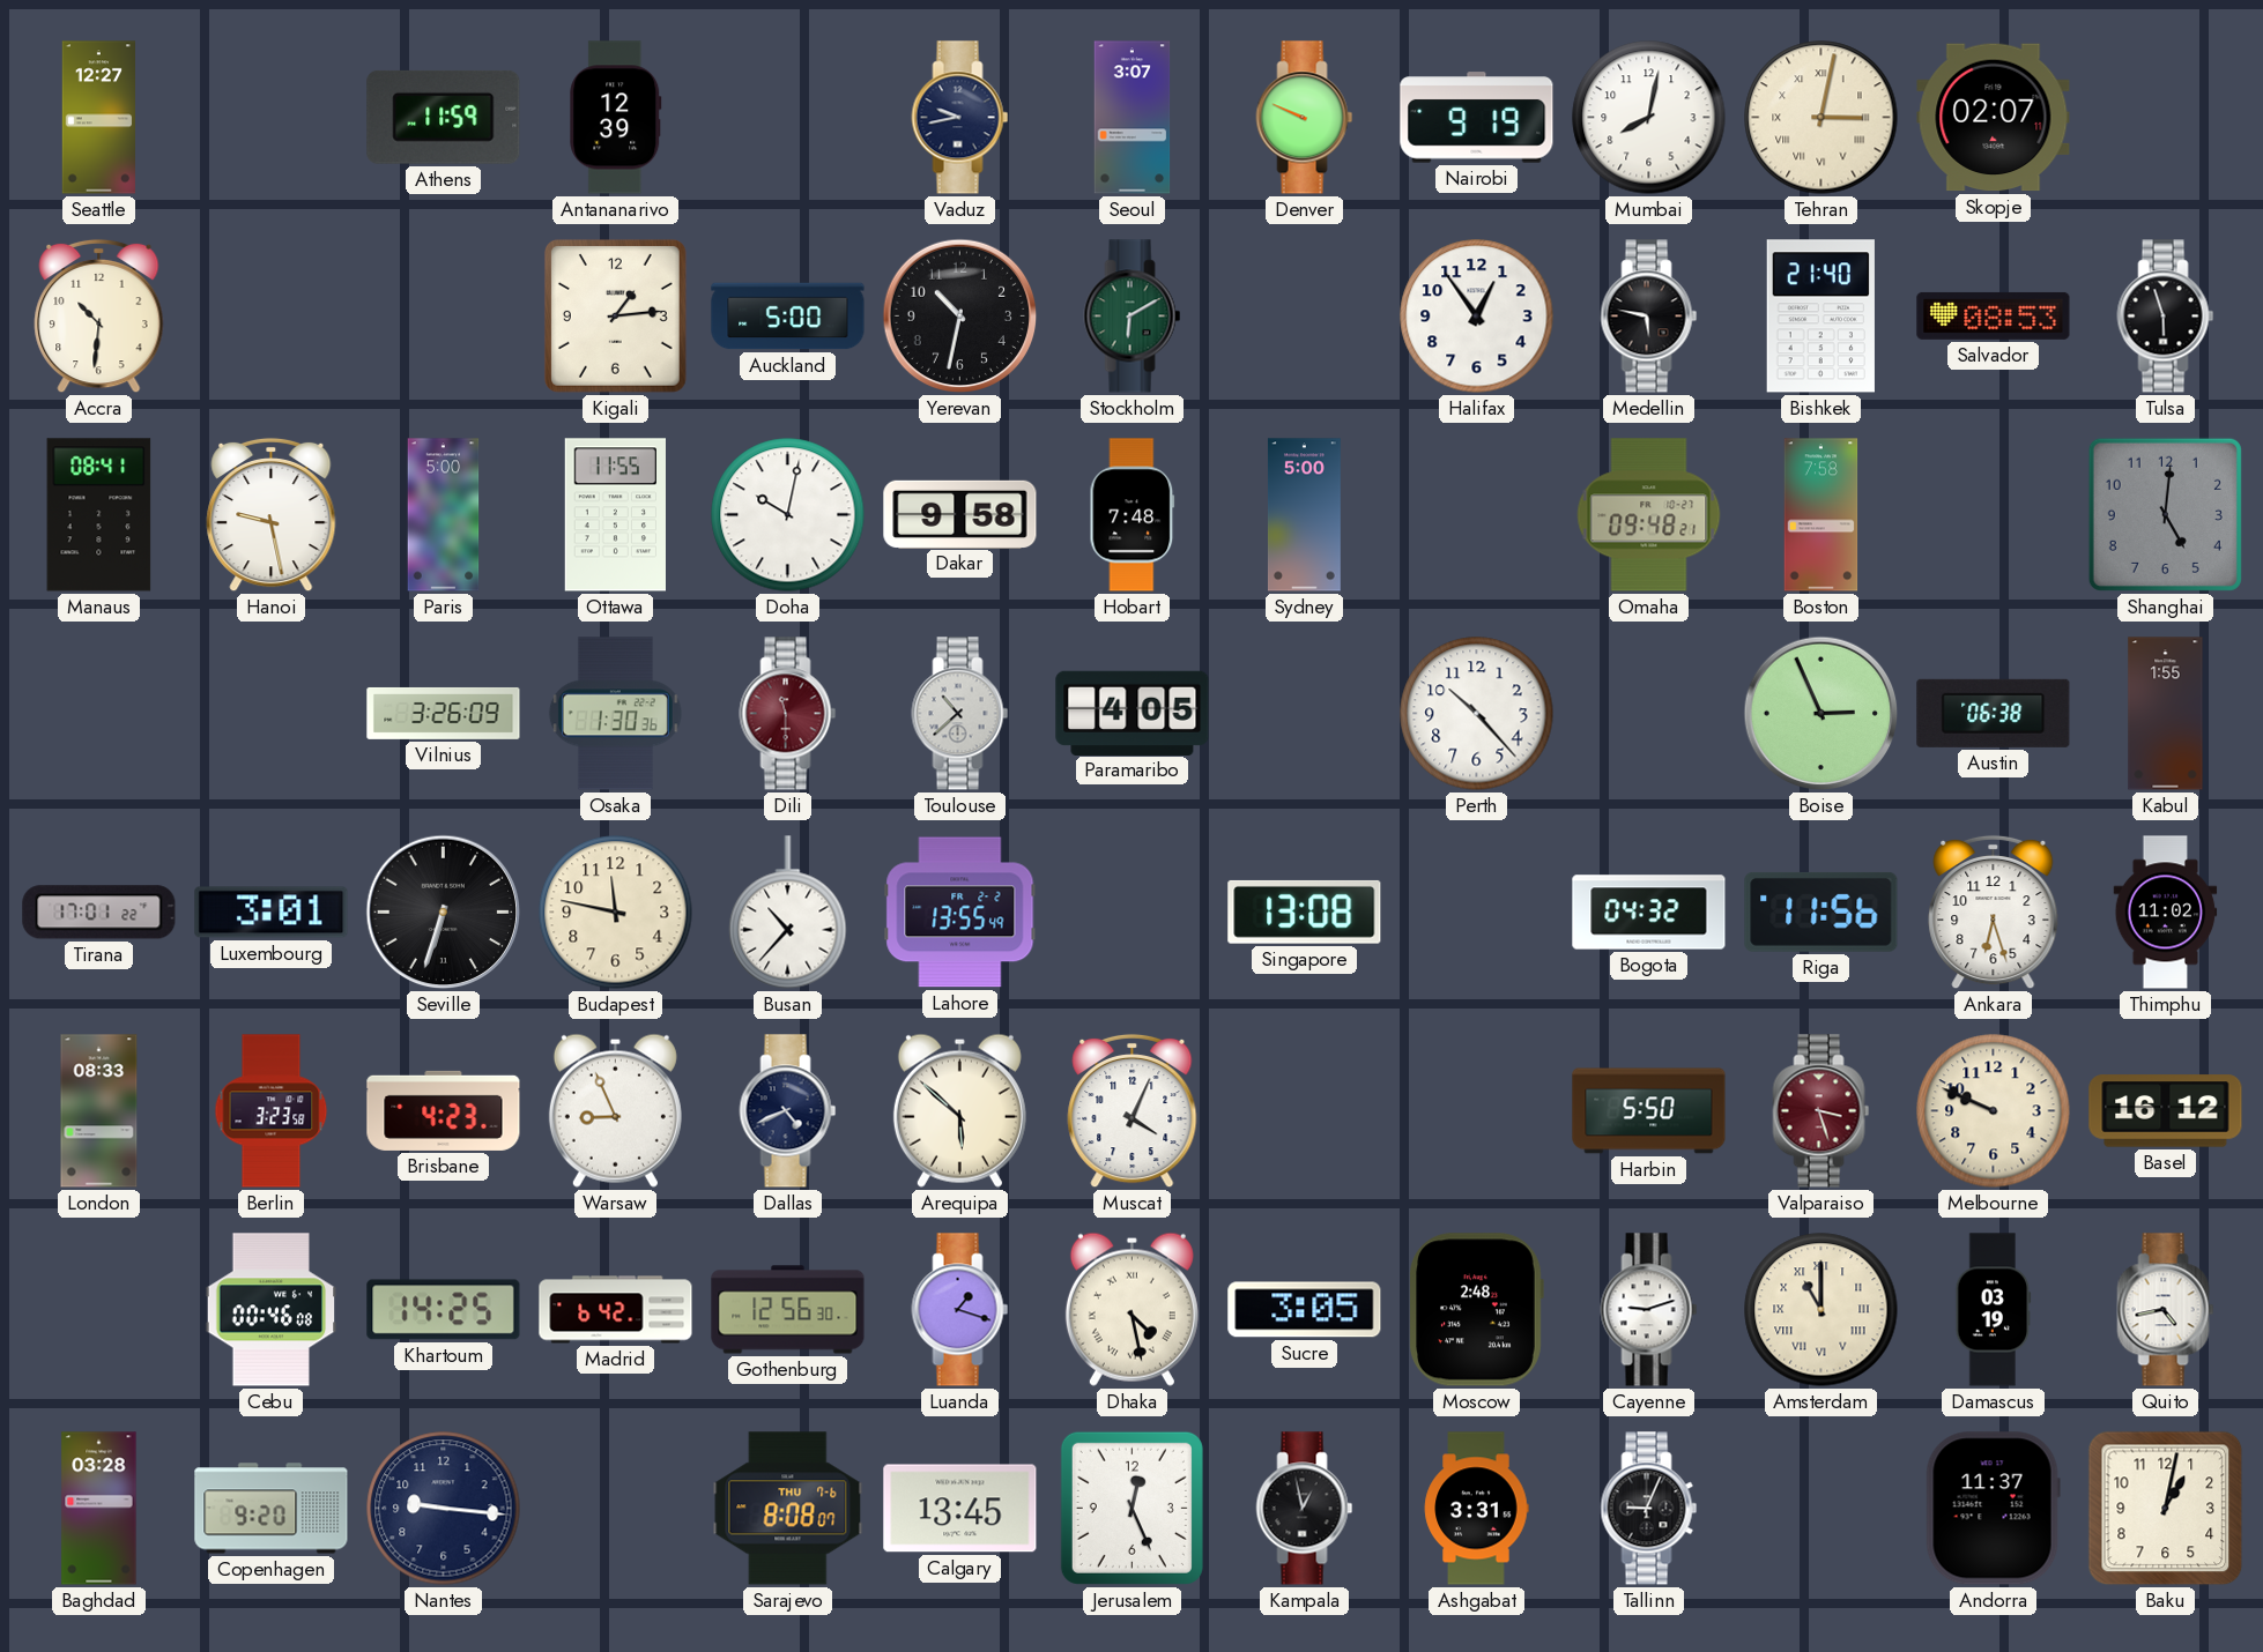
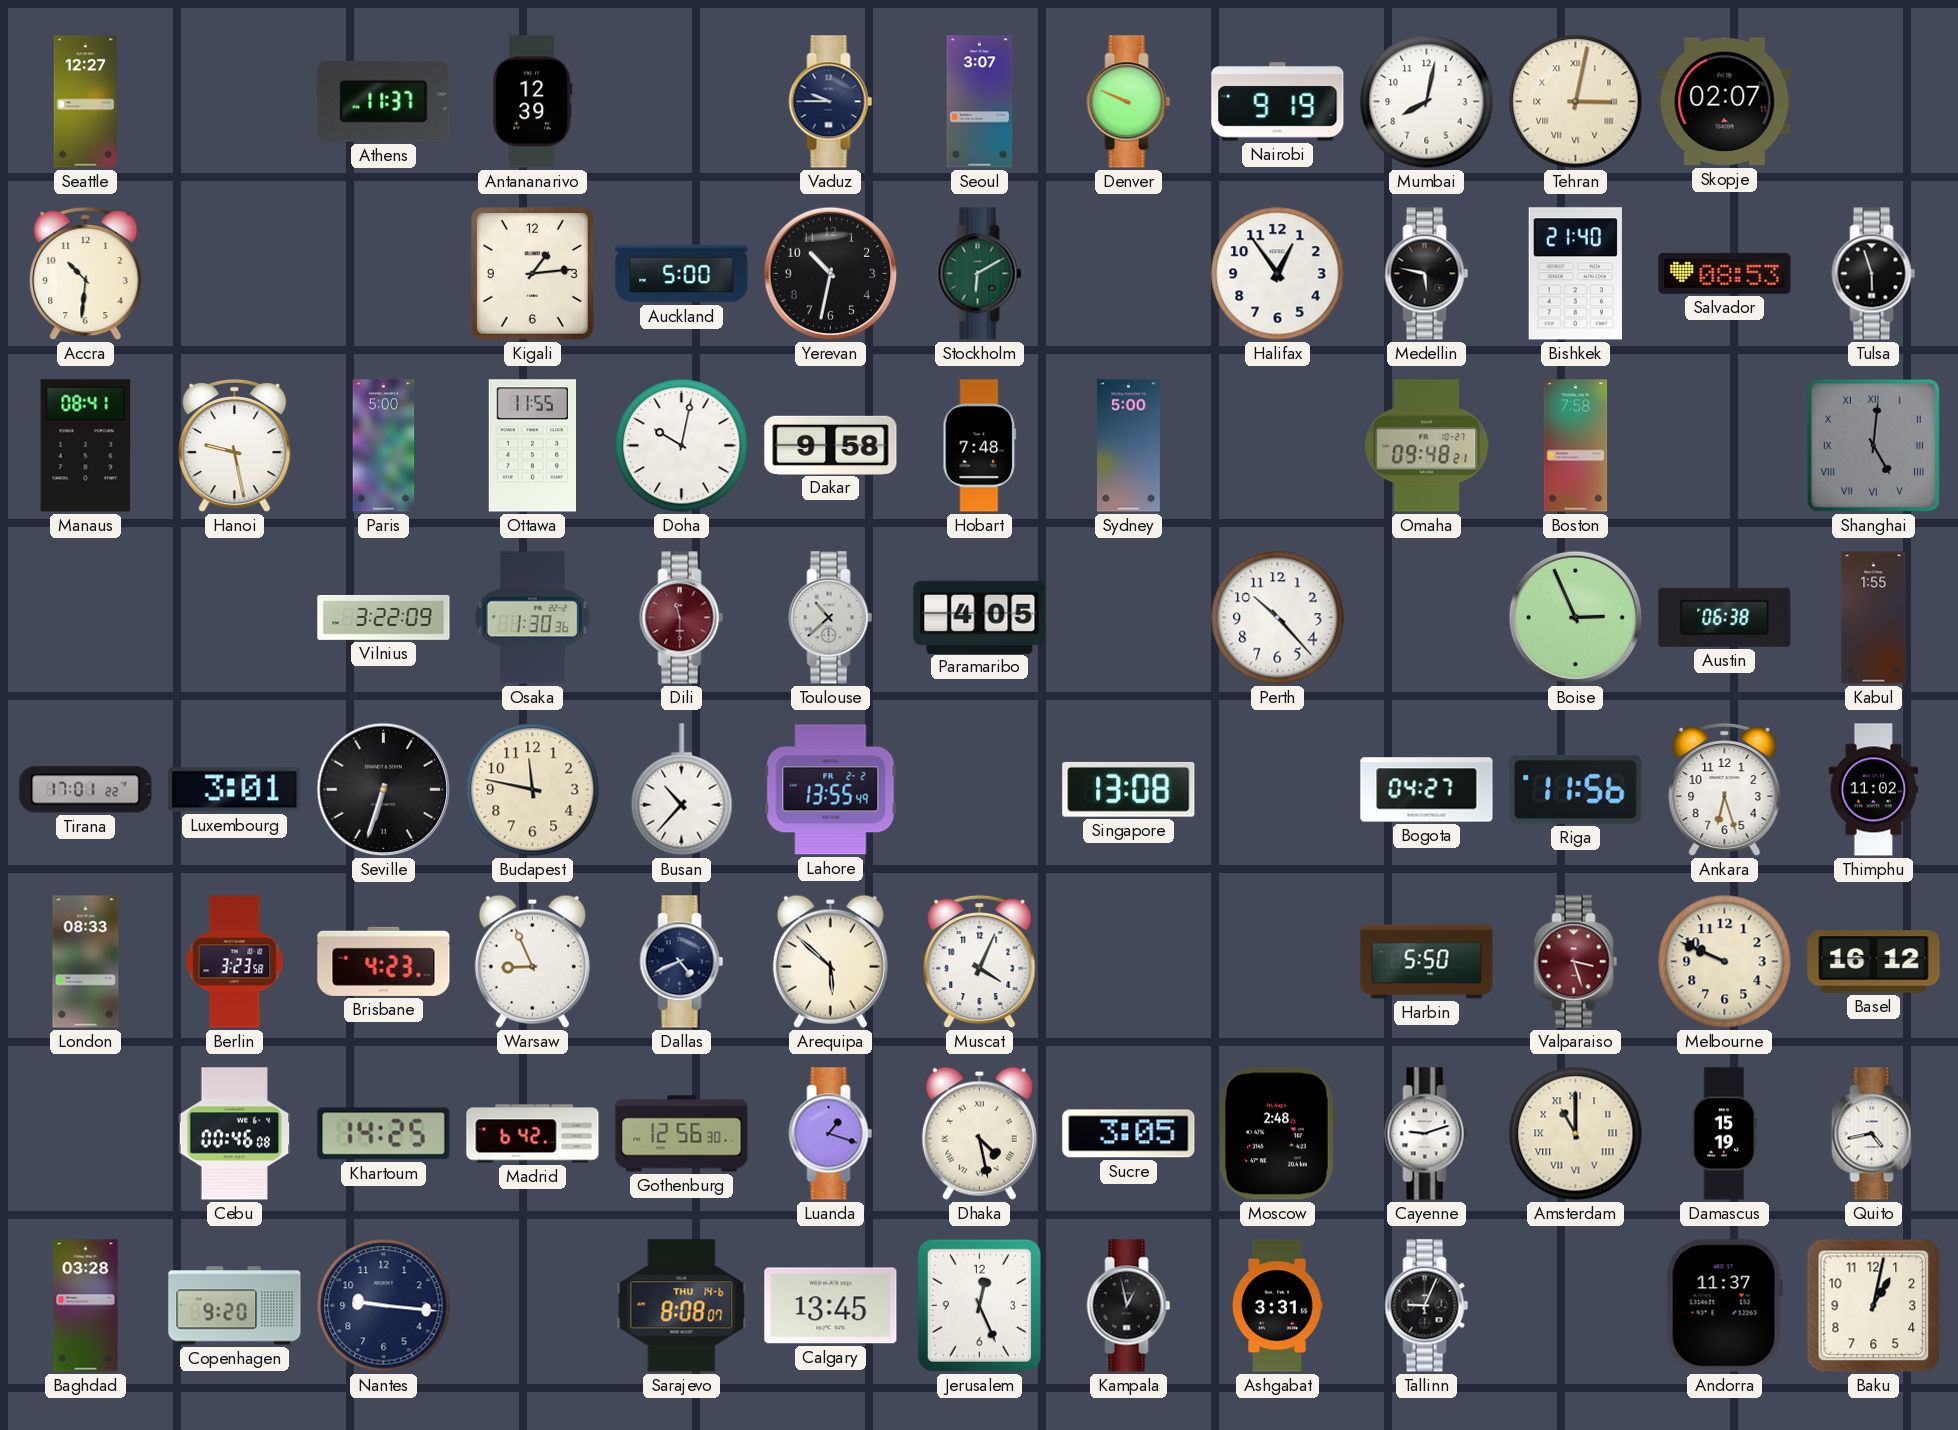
Athens: 11:59 -> 11:37
Vaduz: 9:43 -> 9:45
Shanghai numerals: Arabic -> Roman
Vilnius: 3:26 -> 3:22
Bogota: 04:32 -> 04:27
Damascus: 03:19 -> 15:19
Sarajevo date: THU 7-6 -> THU 14-6
